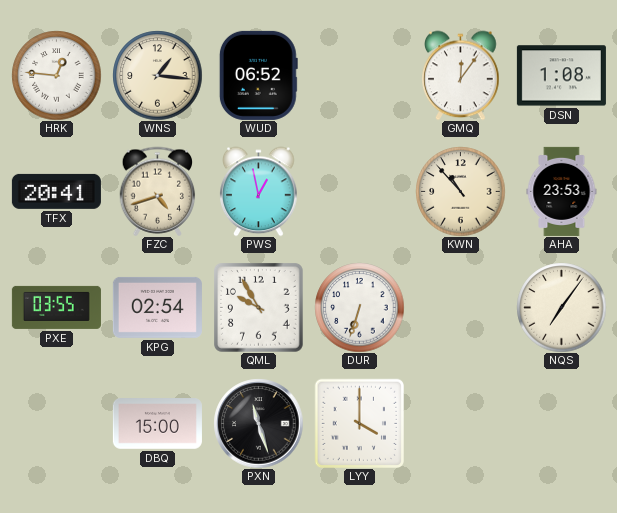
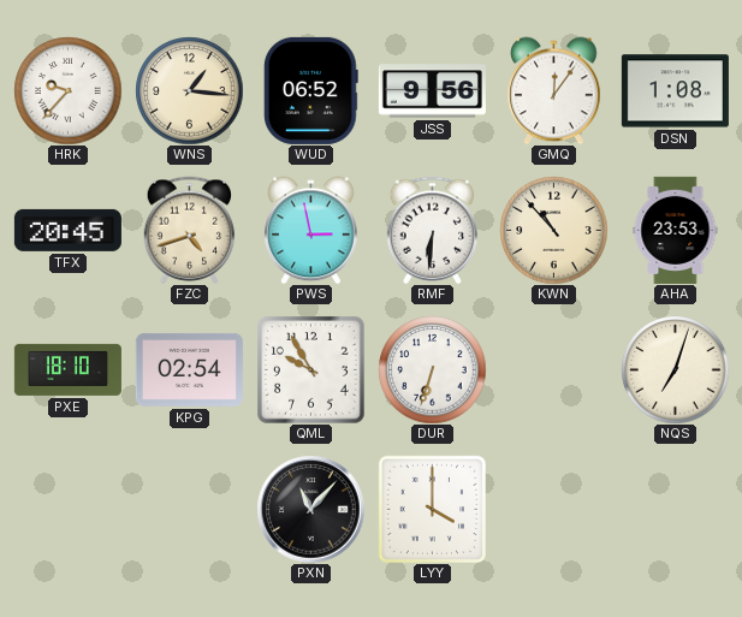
HRK: 12:46 -> 9:37
JSS: none -> 9:56
TFX: 20:41 -> 20:45
PWS: 12:58 -> 2:58
RMF: none -> 6:31
PXE: 03:55 -> 18:10
NQS: 7:06 -> 7:03
DBQ: 15:00 -> none
PXN: 11:27 -> 11:07
